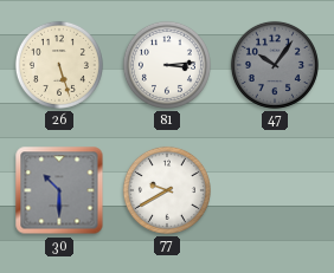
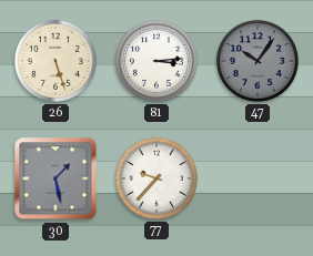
30: 10:30 -> 1:28
77: 9:40 -> 9:37
